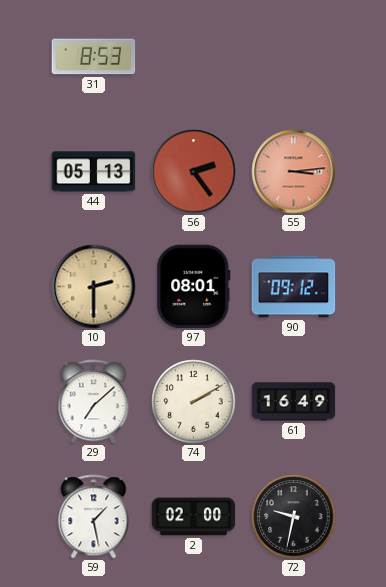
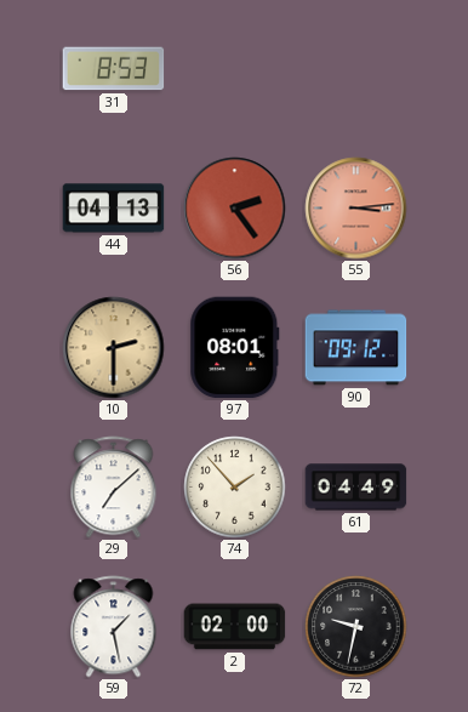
44: 05:13 -> 04:13
74: 2:10 -> 1:53
61: 16:49 -> 04:49
